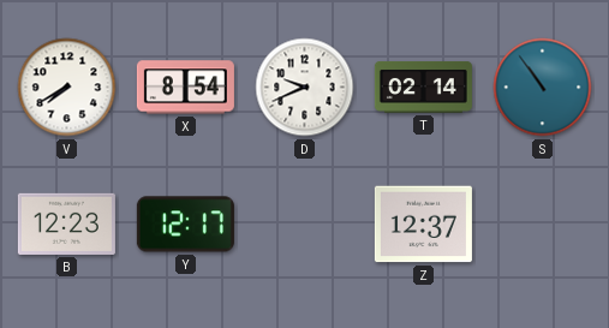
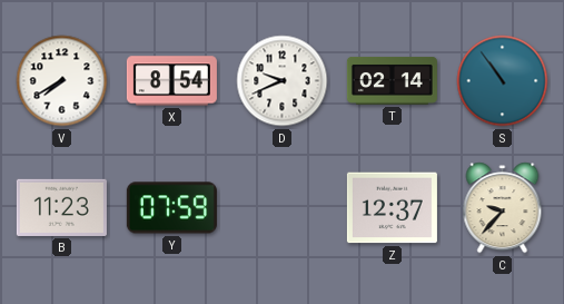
B: 12:23 -> 11:23
Y: 12:17 -> 07:59
C: none -> 9:37
